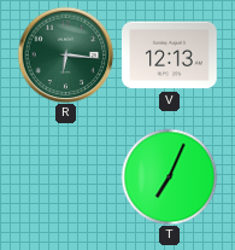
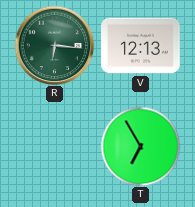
T: 7:04 -> 6:55
